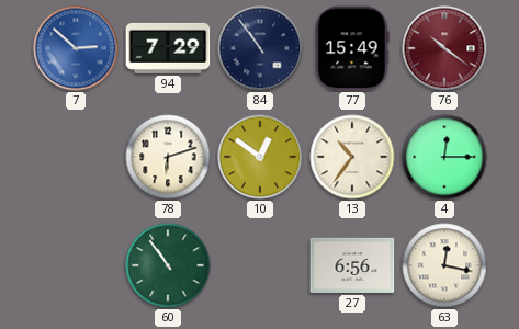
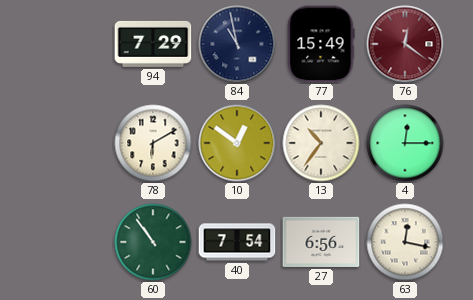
7: 2:52 -> none
84: 10:54 -> 10:58
76: 10:21 -> 12:21
78: 6:12 -> 6:10
40: none -> 7:54
